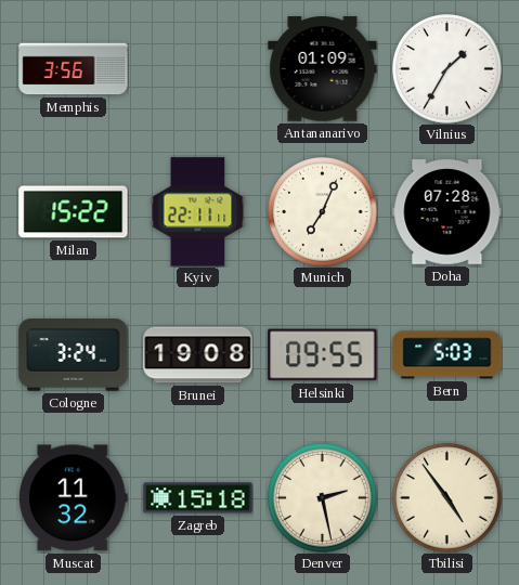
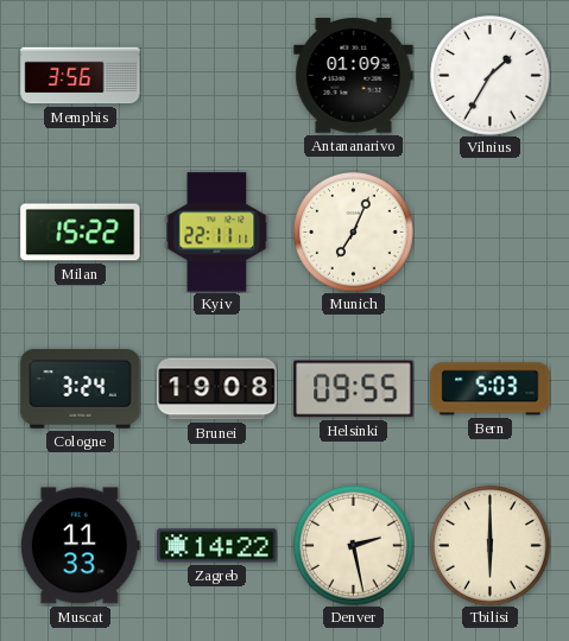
Doha: 07:28 -> none
Muscat: 11:32 -> 11:33
Zagreb: 15:18 -> 14:22
Tbilisi: 4:54 -> 6:00
